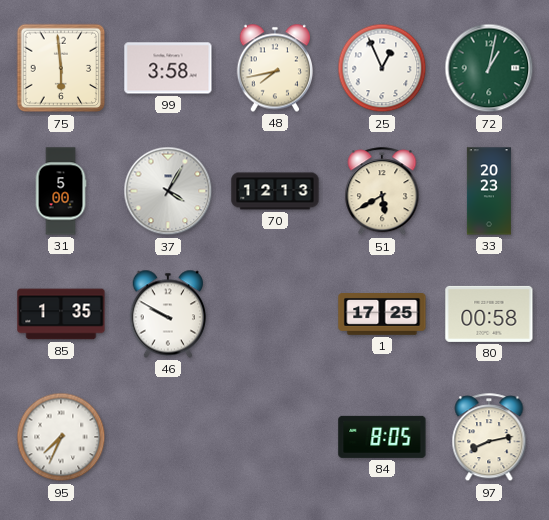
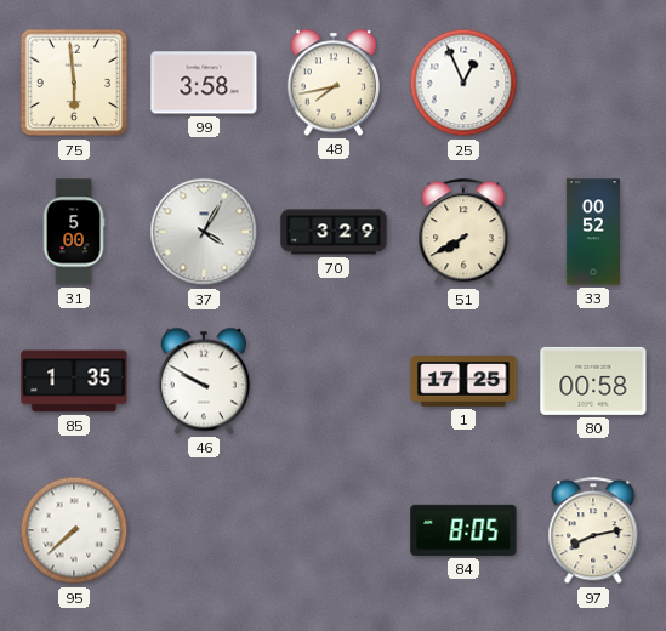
72: 1:02 -> none
70: 12:13 -> 3:29
51: 5:40 -> 7:40
33: 20:23 -> 00:52
95: 7:34 -> 7:38
